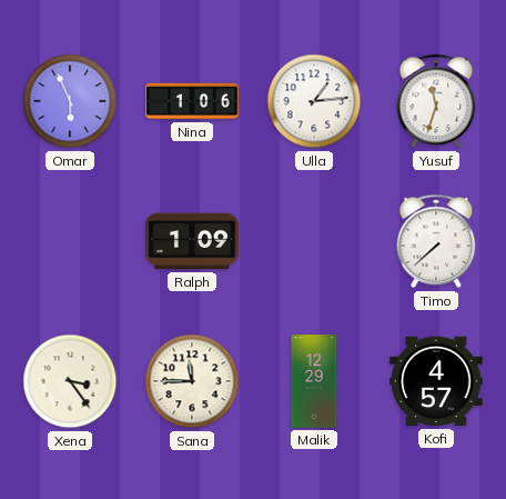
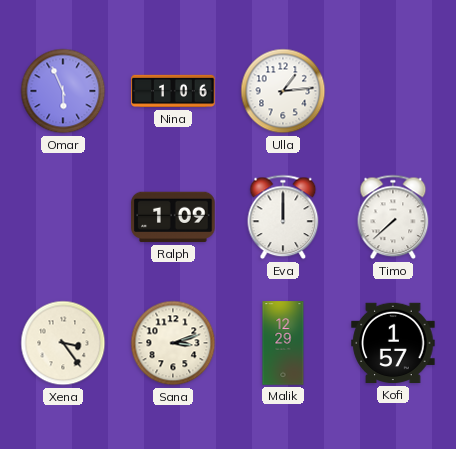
Yusuf: 11:33 -> none
Eva: none -> 12:00
Sana: 11:45 -> 3:12
Kofi: 4:57 -> 1:57
